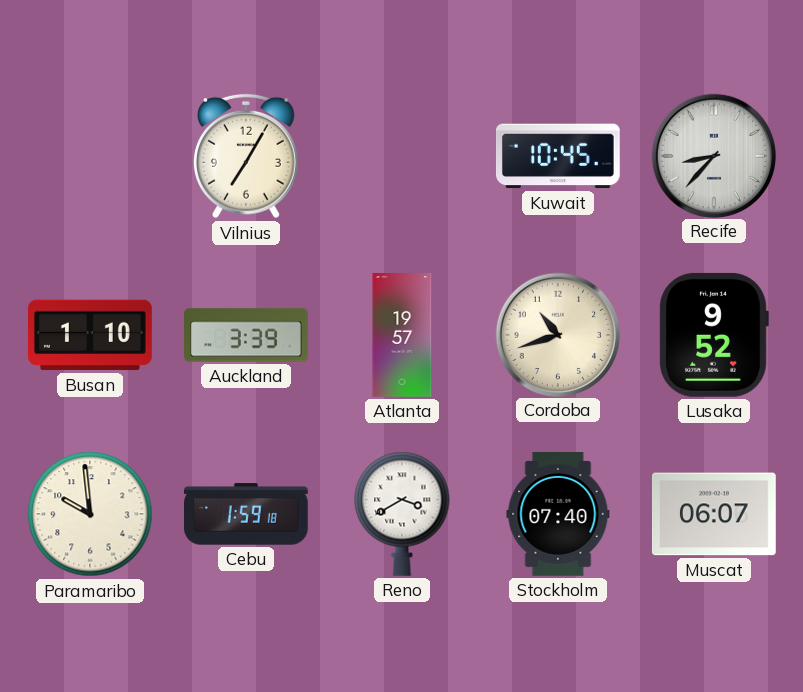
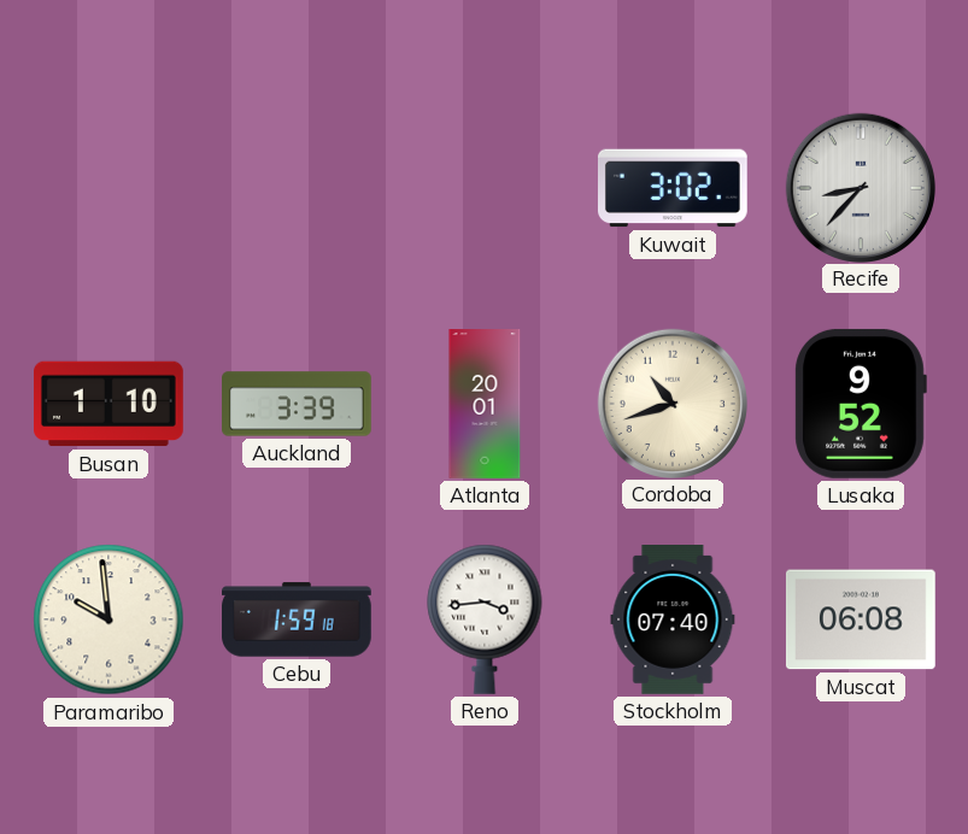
Vilnius: 7:05 -> none
Kuwait: 10:45 -> 3:02
Atlanta: 19:57 -> 20:01
Reno: 3:40 -> 3:44
Muscat: 06:07 -> 06:08
